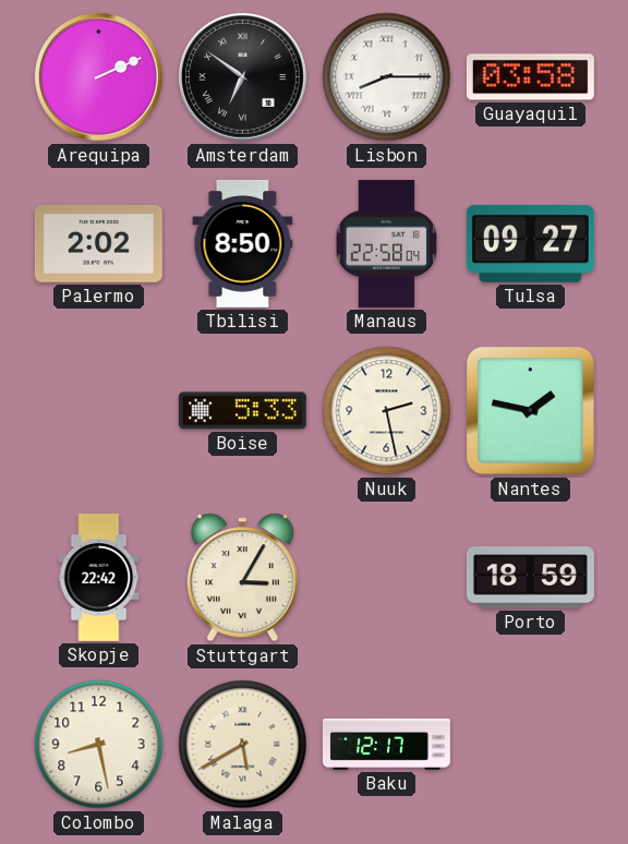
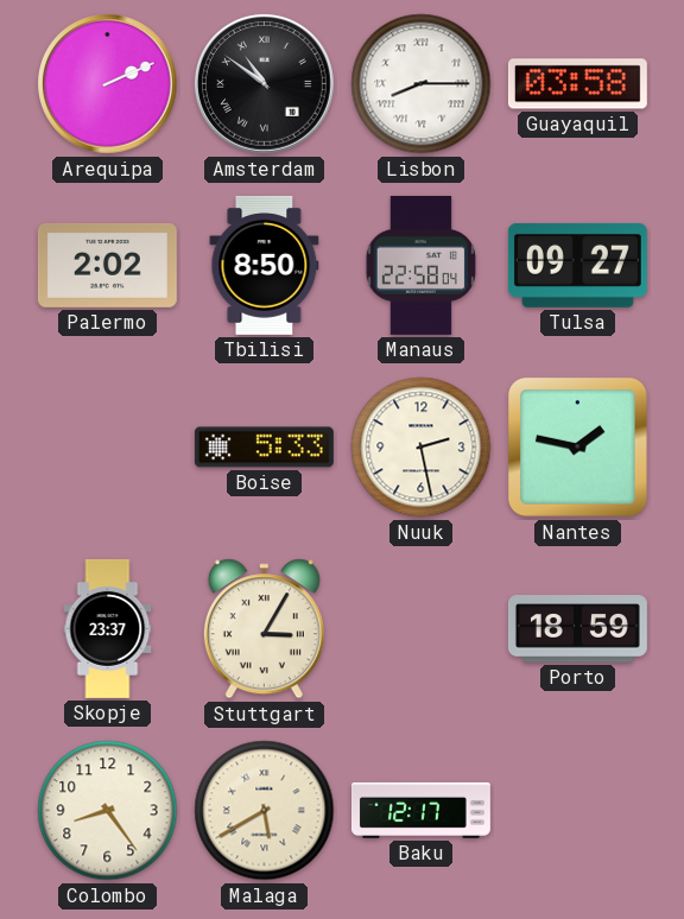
Amsterdam: 6:51 -> 10:51
Skopje: 22:42 -> 23:37
Colombo: 8:28 -> 8:24
